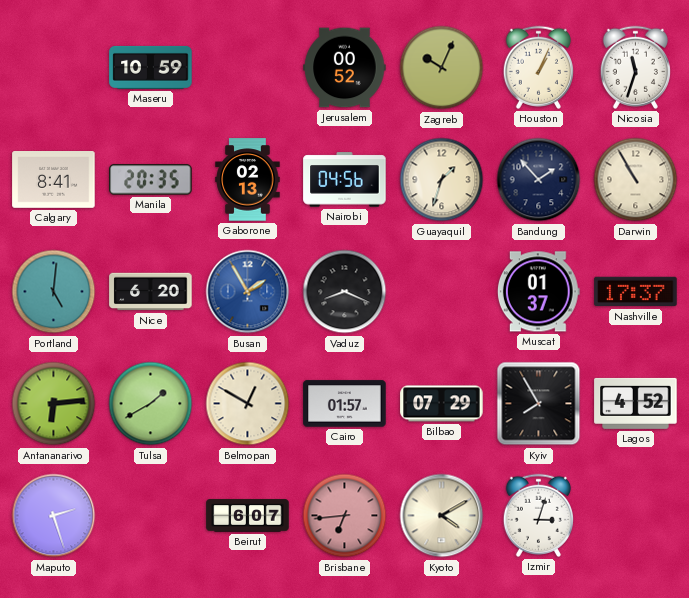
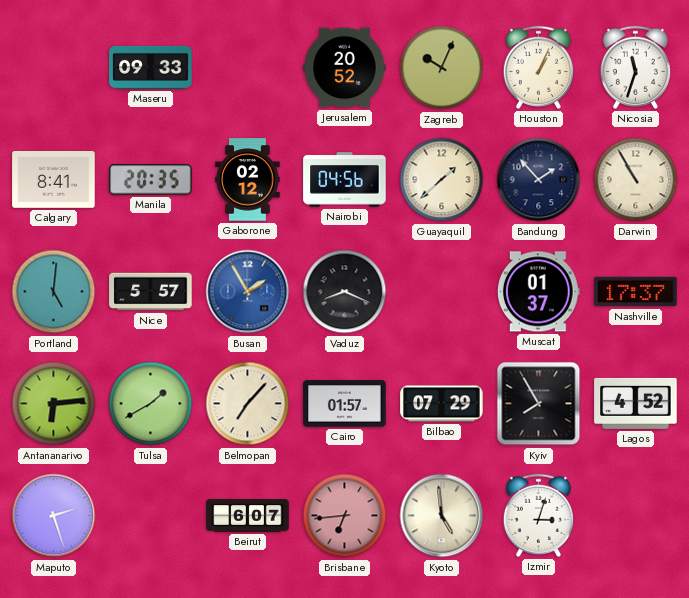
Maseru: 10:59 -> 09:33
Jerusalem: 00:52 -> 20:52
Gaborone: 02:13 -> 02:12
Guayaquil: 1:33 -> 1:38
Nice: 6:20 -> 5:57
Belmopan: 12:50 -> 7:07
Kyoto: 4:10 -> 4:59
